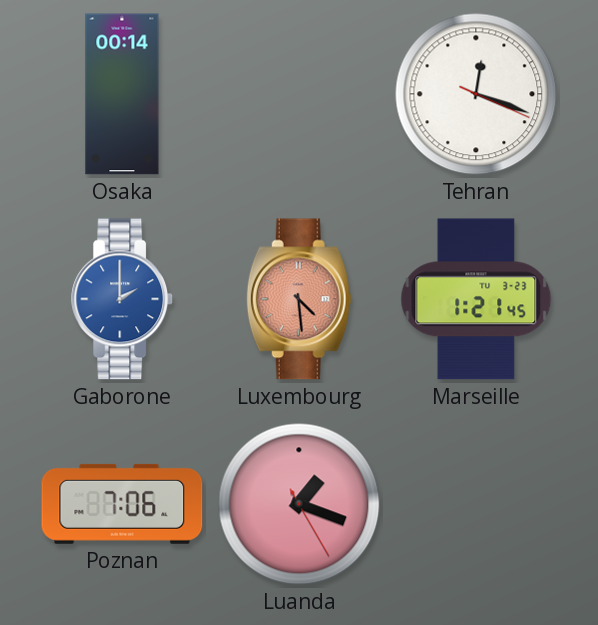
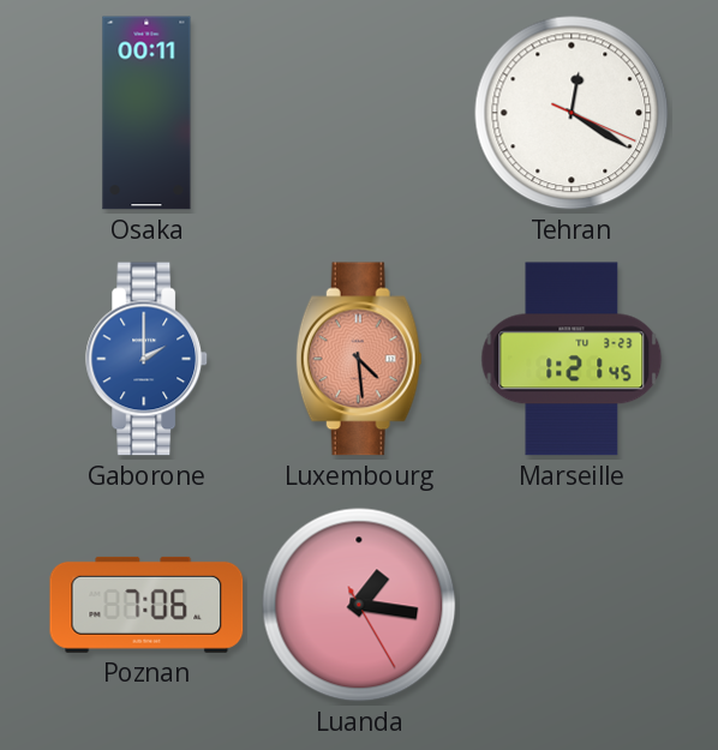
Osaka: 00:14 -> 00:11
Tehran: 12:18 -> 12:20
Luanda: 1:18 -> 1:16
